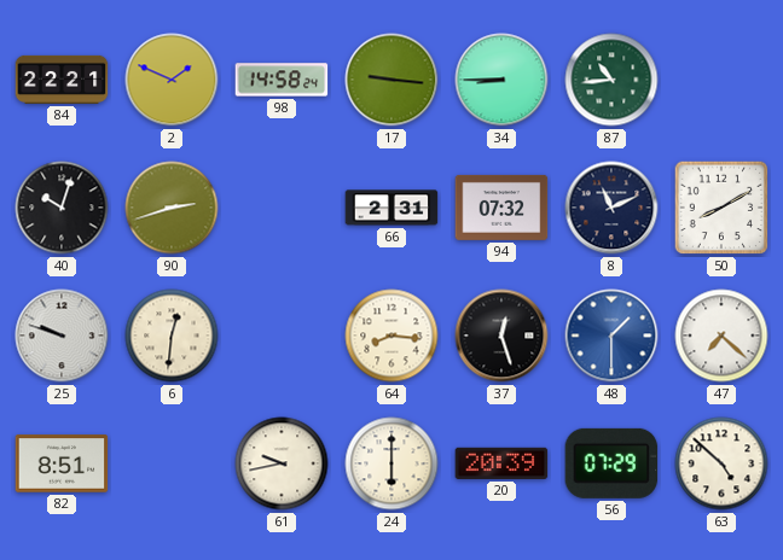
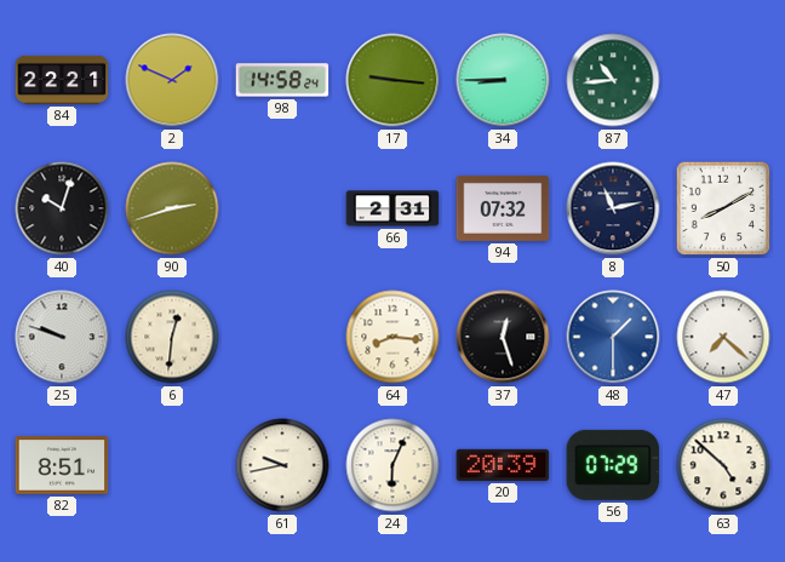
8: 11:11 -> 11:13
24: 6:00 -> 6:04
